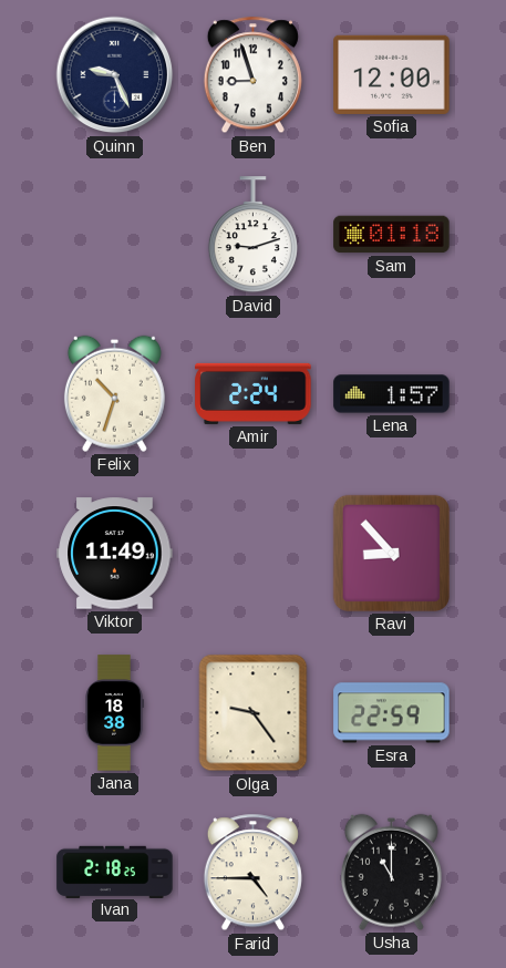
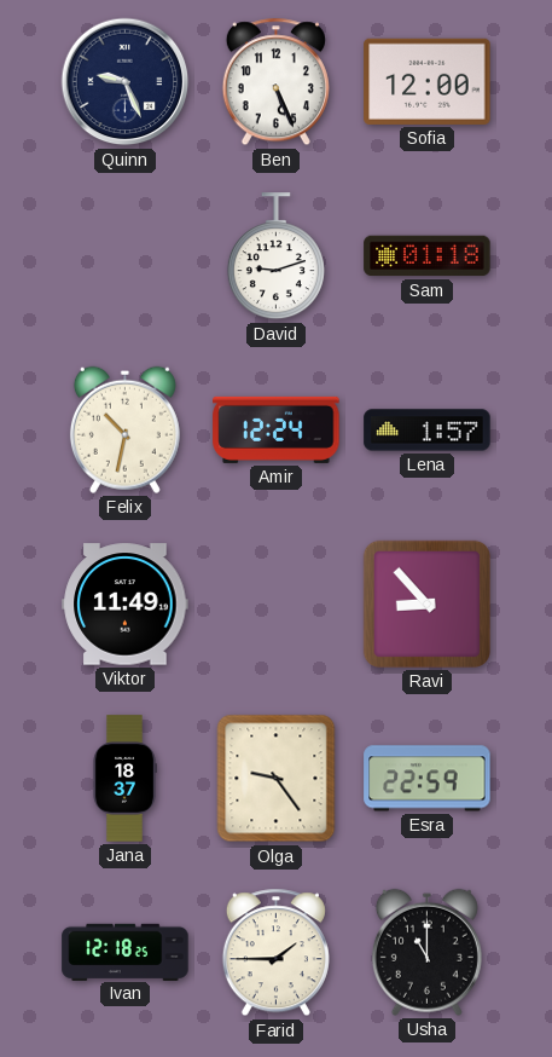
Ben: 8:57 -> 5:26
Felix: 10:33 -> 10:32
Amir: 2:24 -> 12:24
Jana: 18:38 -> 18:37
Ivan: 2:18 -> 12:18
Farid: 4:45 -> 1:45
